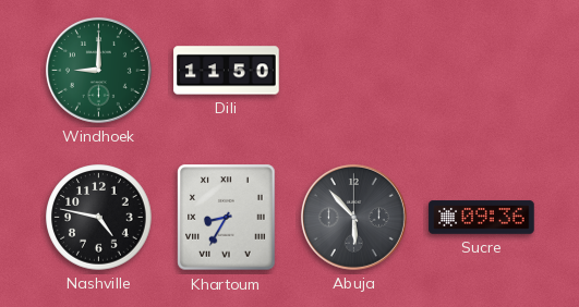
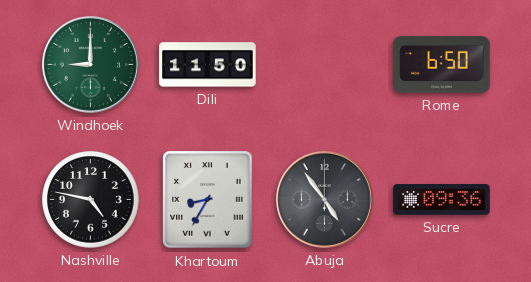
Rome: none -> 6:50
Abuja: 5:53 -> 4:54
